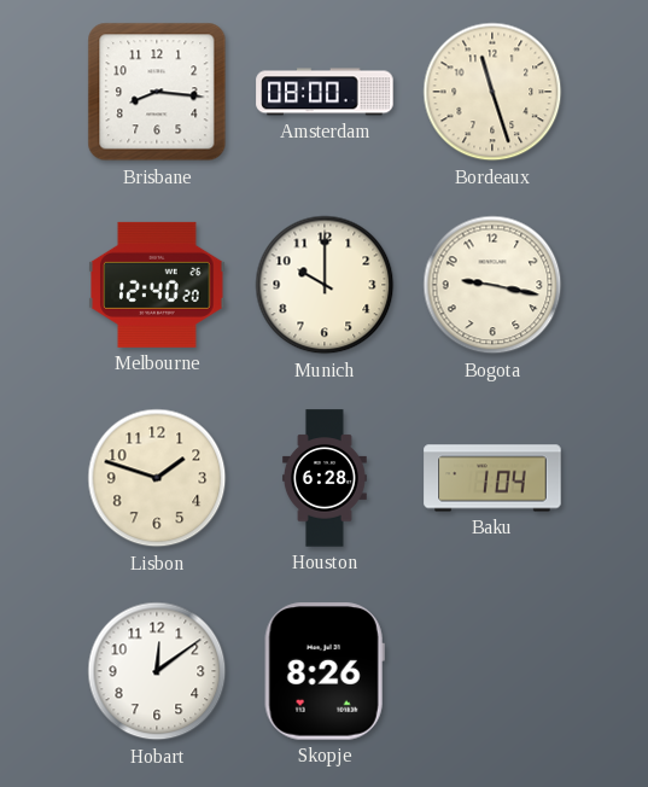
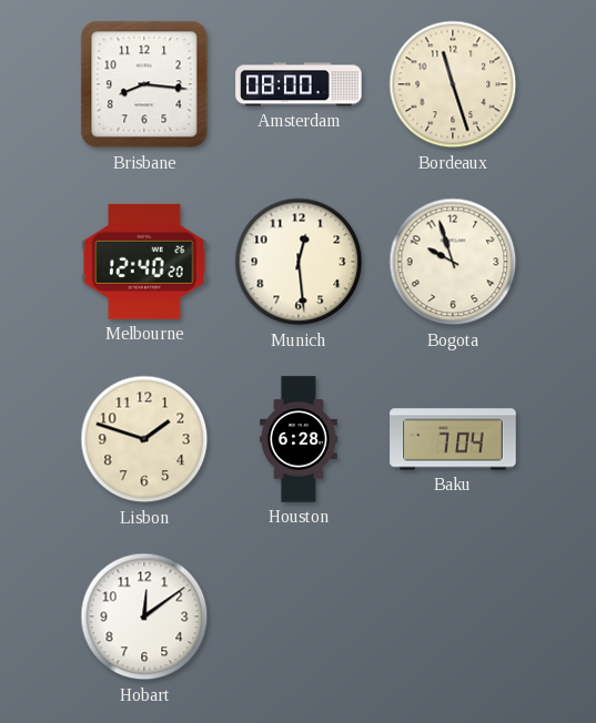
Munich: 10:00 -> 12:29
Bogota: 9:17 -> 9:57
Baku: 1:04 -> 7:04
Skopje: 8:26 -> none
